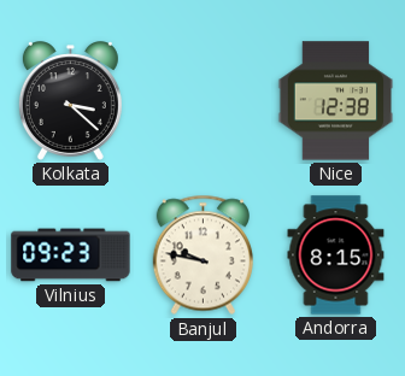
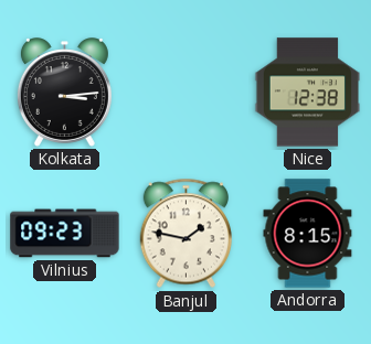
Kolkata: 3:22 -> 3:14
Banjul: 9:47 -> 1:47
